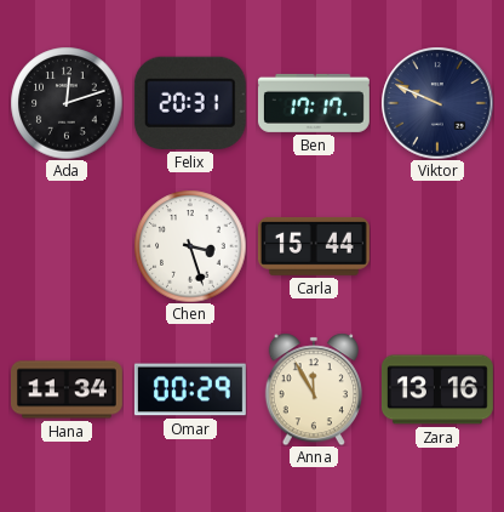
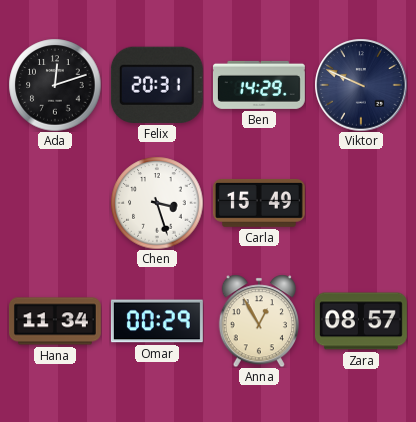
Ben: 17:17 -> 14:29
Carla: 15:44 -> 15:49
Anna: 11:55 -> 12:55
Zara: 13:16 -> 08:57
